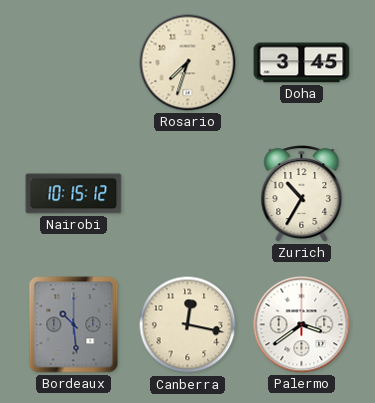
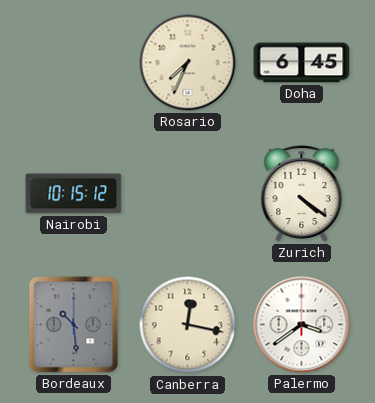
Rosario: 7:33 -> 7:34
Doha: 3:45 -> 6:45
Zurich: 10:35 -> 4:21
